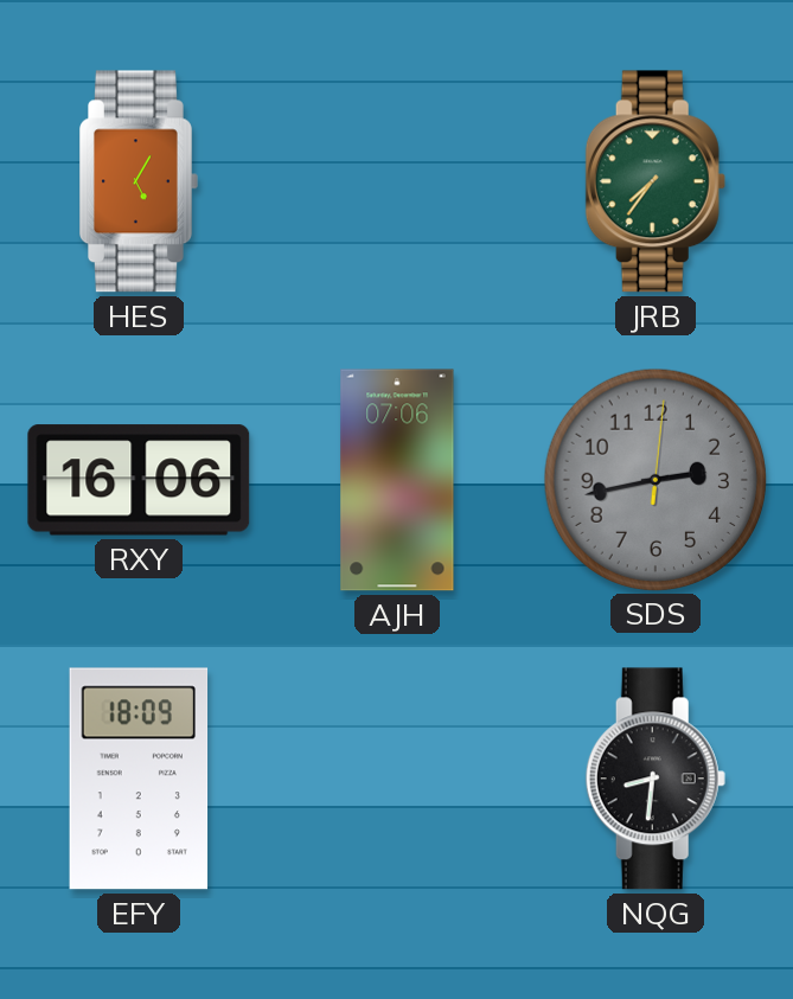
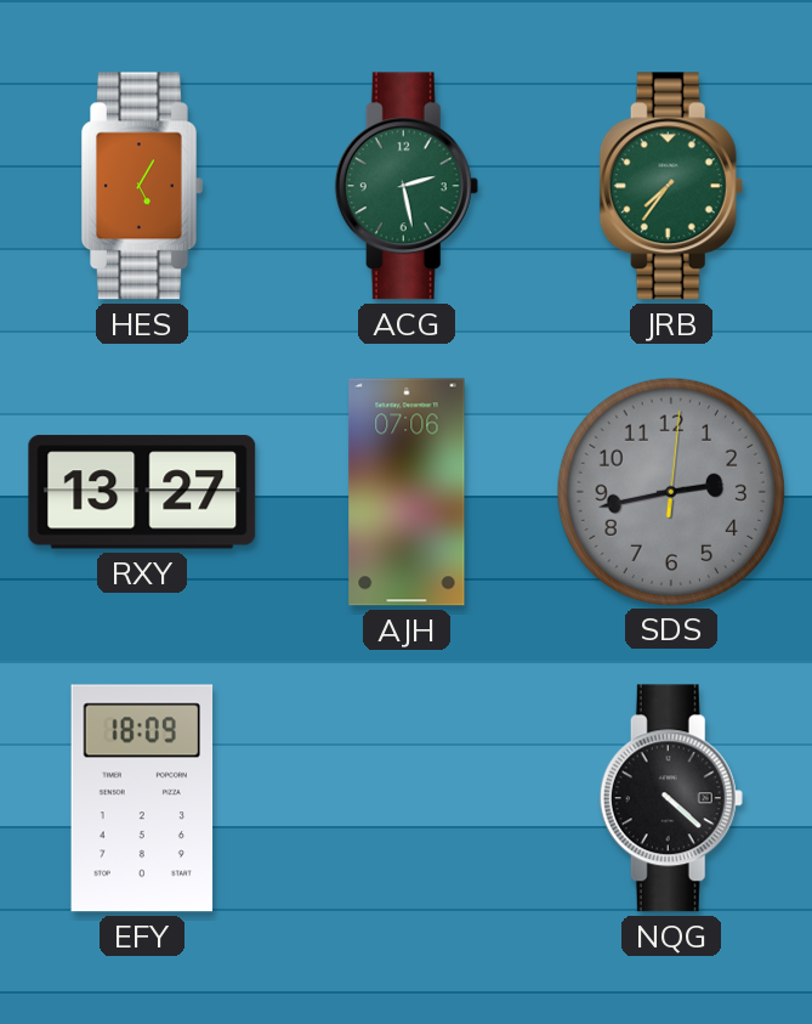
ACG: none -> 2:28
RXY: 16:06 -> 13:27
NQG: 8:31 -> 4:22
